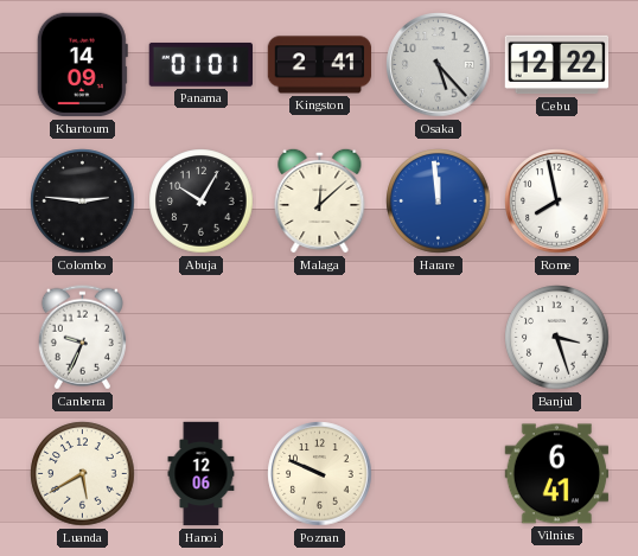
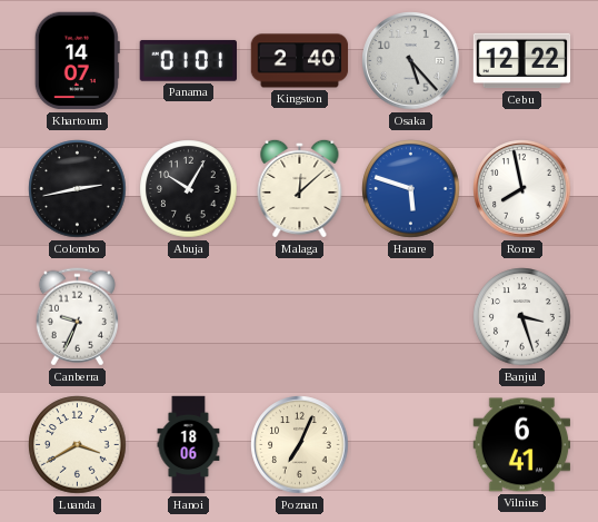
Khartoum: 14:09 -> 14:07
Kingston: 2:41 -> 2:40
Colombo: 2:46 -> 2:43
Harare: 11:59 -> 5:48
Luanda: 5:40 -> 3:40
Hanoi: 12:06 -> 18:06
Poznan: 9:49 -> 7:04
